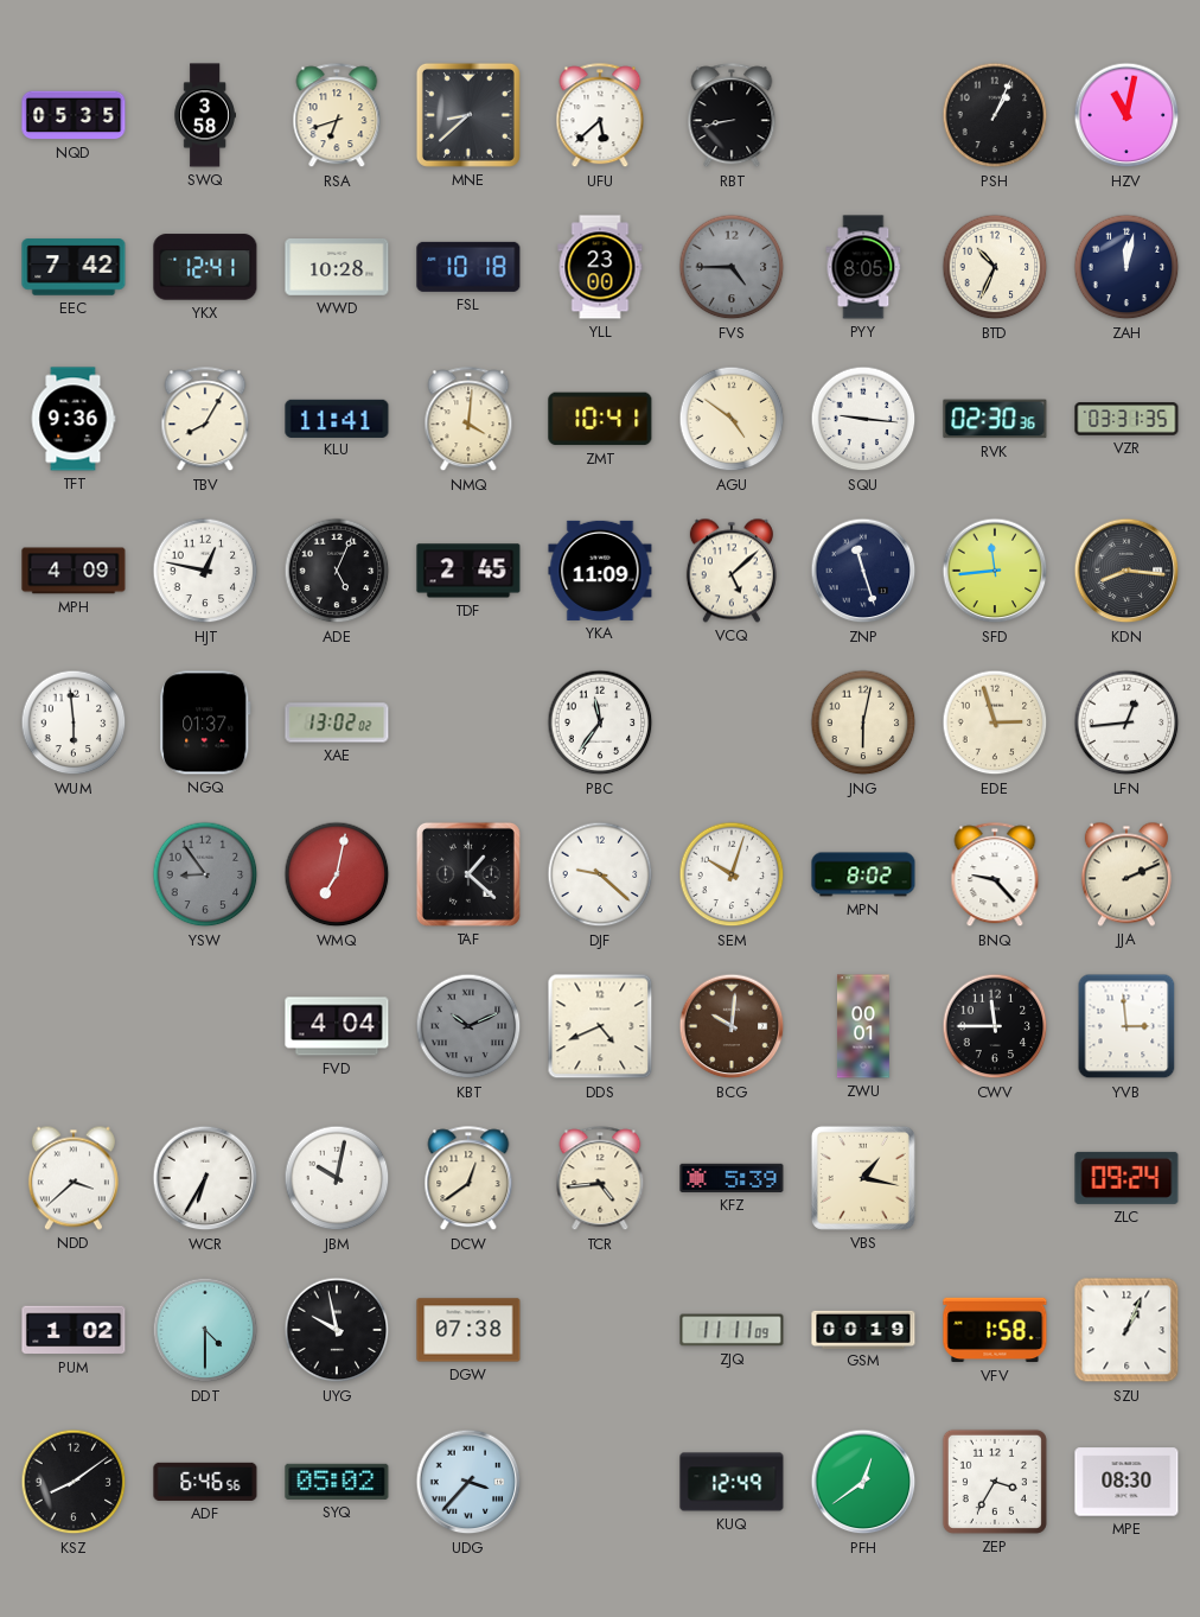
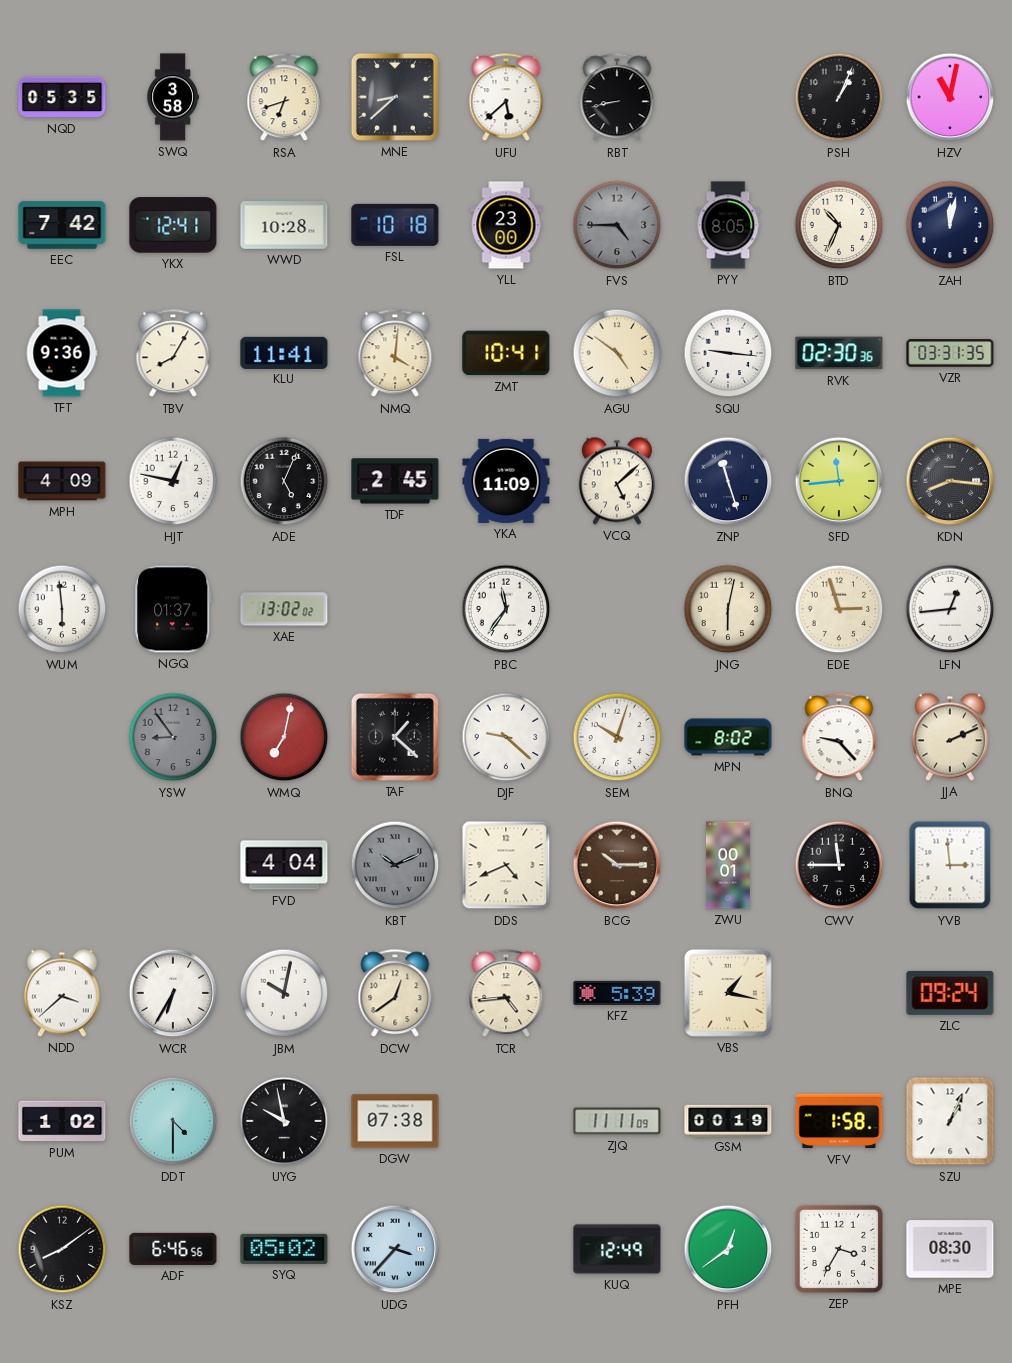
BCG: 10:01 -> 10:15
